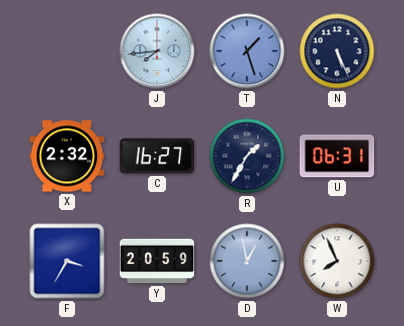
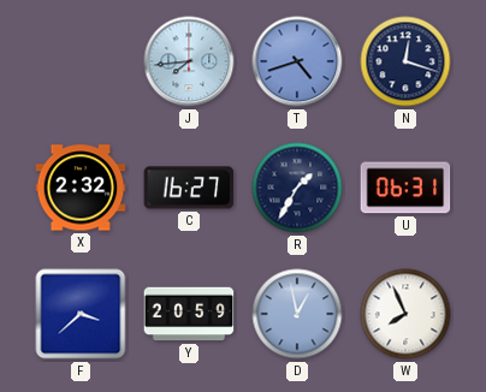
T: 1:27 -> 4:42
N: 5:26 -> 12:18
F: 3:35 -> 3:38
